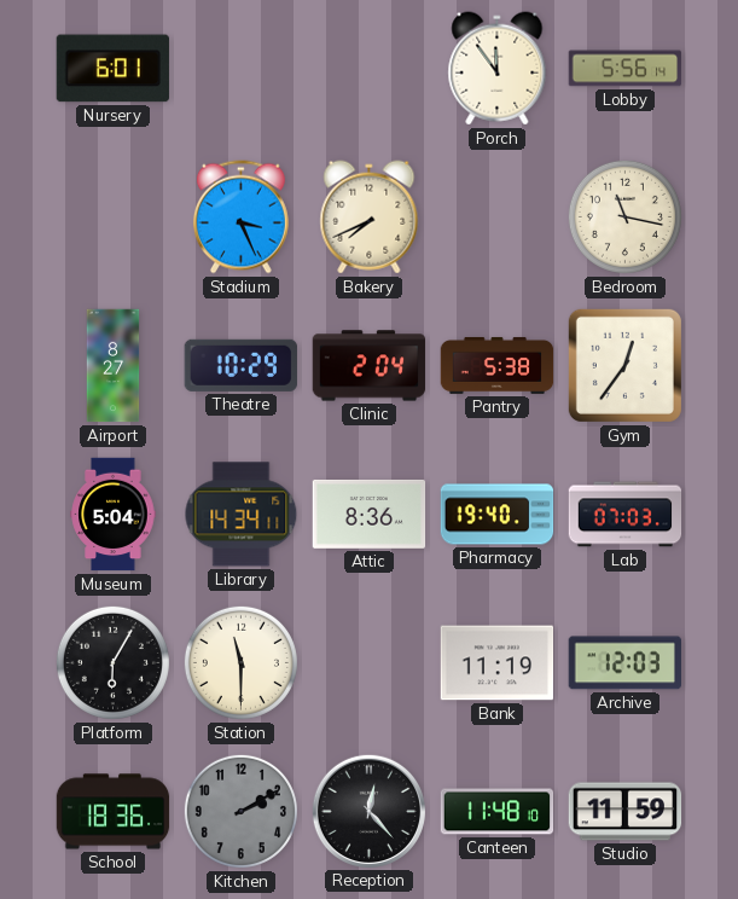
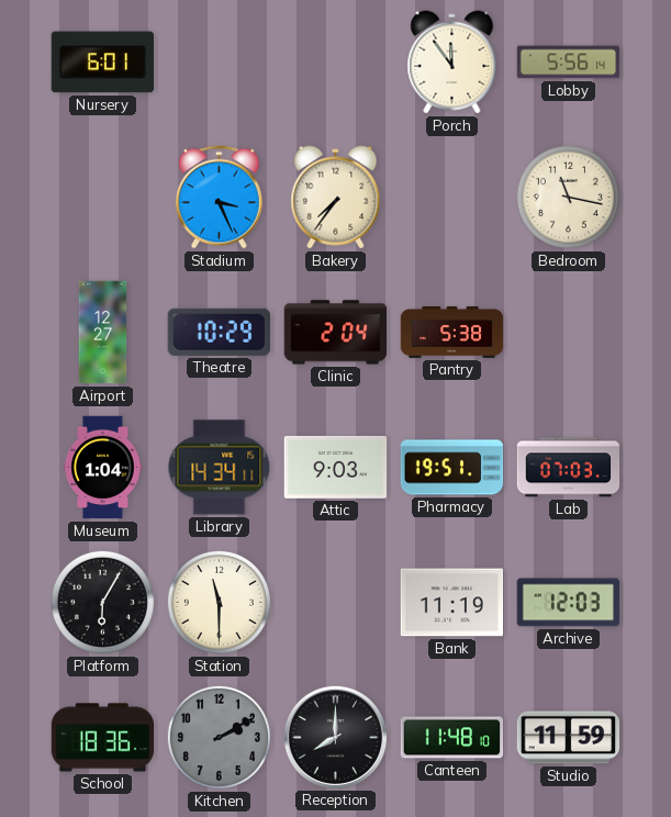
Bakery: 7:41 -> 7:36
Airport: 8:27 -> 12:27
Gym: 12:36 -> none
Museum: 5:04 -> 1:04
Attic: 8:36 -> 9:03
Pharmacy: 19:40 -> 19:51
Reception: 12:23 -> 8:00
